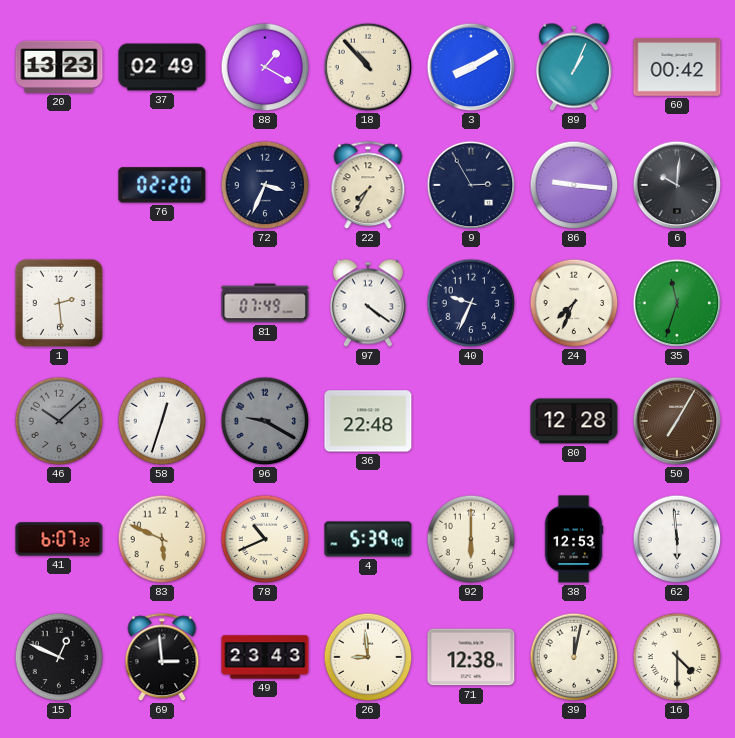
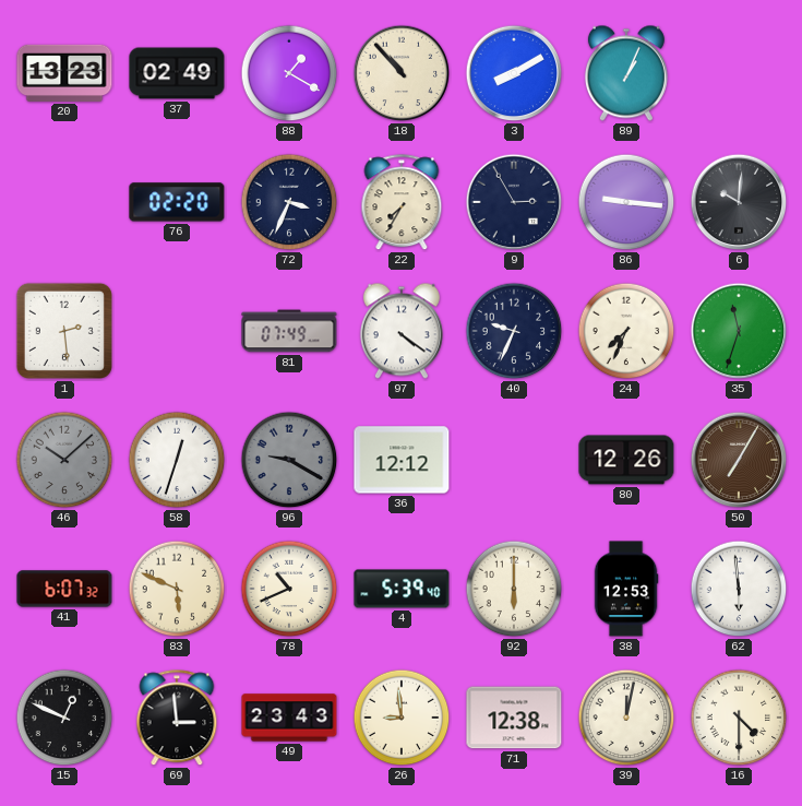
60: 00:42 -> none
36: 22:48 -> 12:12
80: 12:28 -> 12:26
